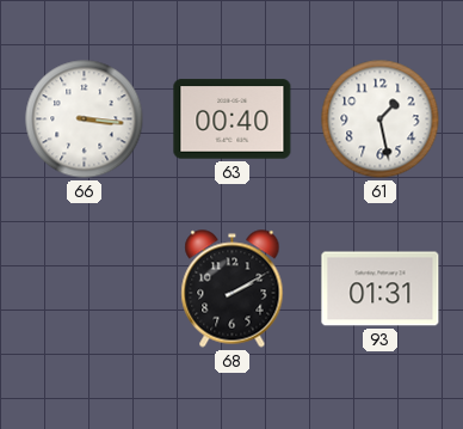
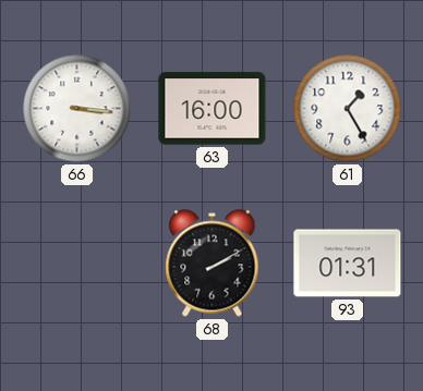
63: 00:40 -> 16:00
61: 1:28 -> 1:25
